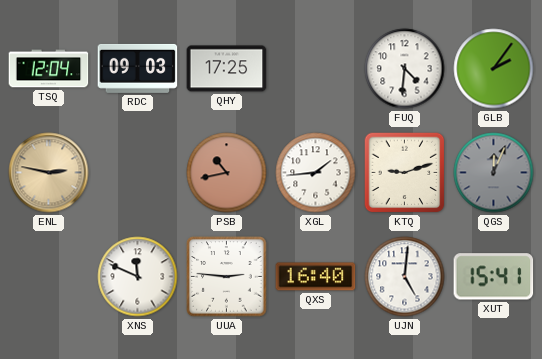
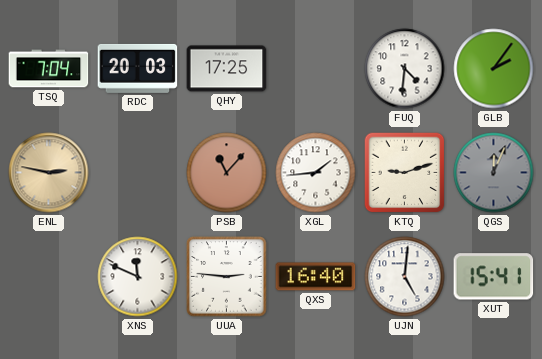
TSQ: 12:04 -> 7:04
RDC: 09:03 -> 20:03
PSB: 10:43 -> 11:07
